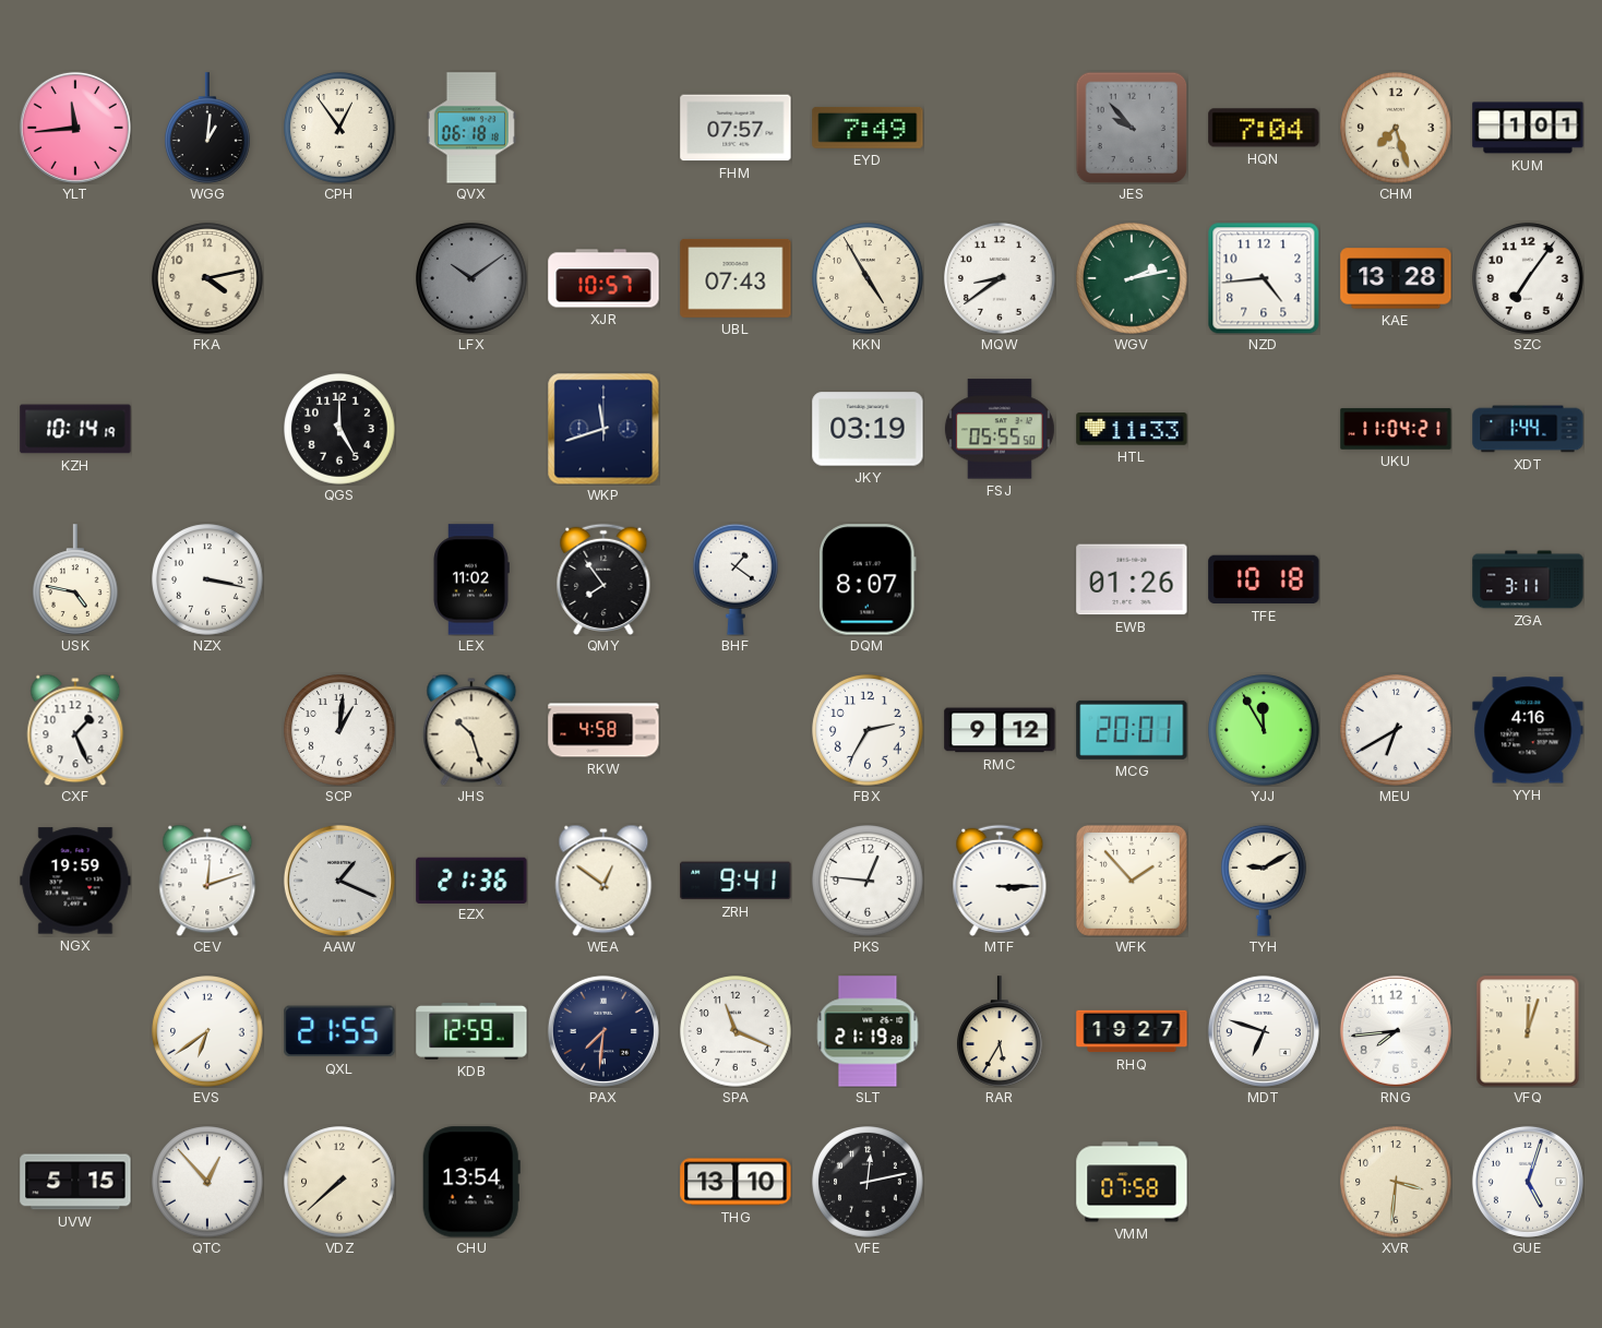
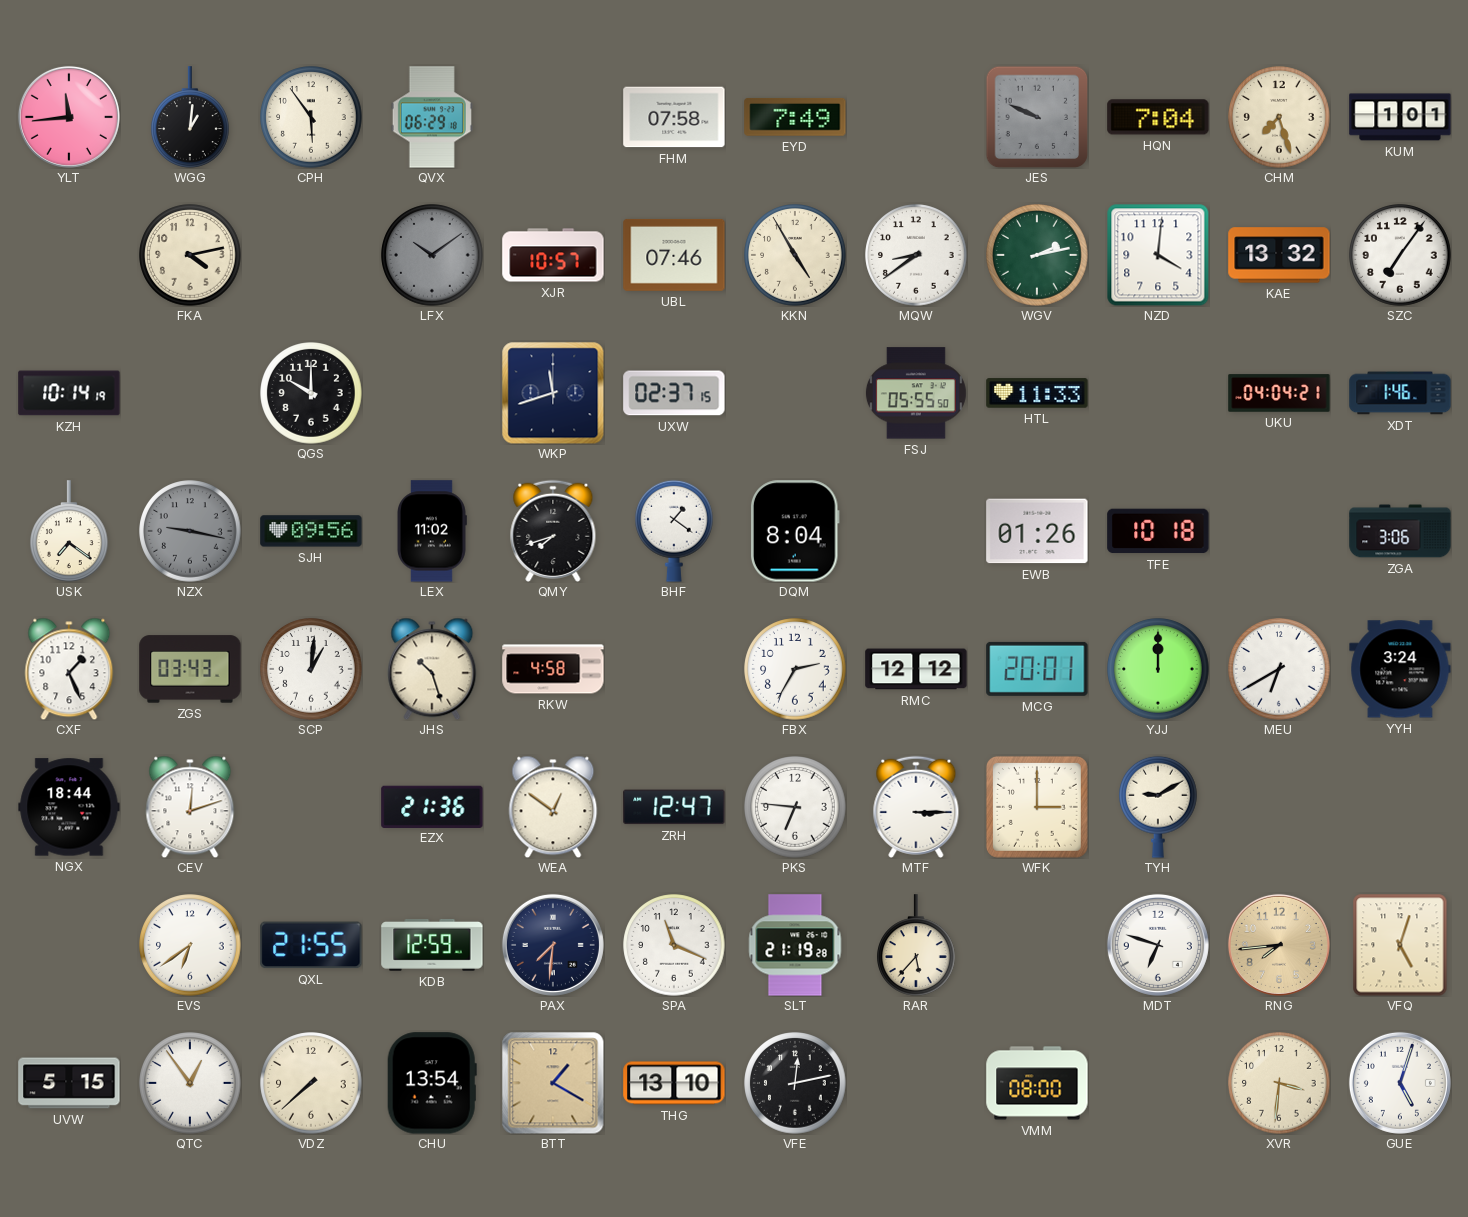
CPH: 12:54 -> 5:54
QVX: 06:18 -> 06:29
FHM: 07:57 -> 07:58
JES: 9:53 -> 9:49
UBL: 07:43 -> 07:46
NZD: 4:44 -> 4:01
KAE: 13:28 -> 13:32
QGS: 5:00 -> 10:00
UXW: none -> 02:37
JKY: 03:19 -> none
UKU: 11:04 -> 04:04
XDT: 1:44 -> 1:46
USK: 4:47 -> 7:21
NZX: 3:17 -> 9:17
NZX dial: white -> grey
SJH: none -> 09:56
QMY: 7:54 -> 7:42
DQM: 8:07 -> 8:04
ZGA: 3:11 -> 3:06
ZGS: none -> 03:43
RMC: 9:12 -> 12:12
YJJ: 11:55 -> 12:00
YYH: 4:16 -> 3:24
NGX: 19:59 -> 18:44
AAW: 1:19 -> none
ZRH: 9:41 -> 12:47
PKS: 12:46 -> 6:46
WFK: 1:53 -> 3:00
RAR: 5:35 -> 5:37
RHQ: 19:27 -> none
RNG dial: white -> champagne
VFQ: 12:03 -> 5:03
QTC: 12:53 -> 12:54
BTT: none -> 1:20
VMM: 07:58 -> 08:00
